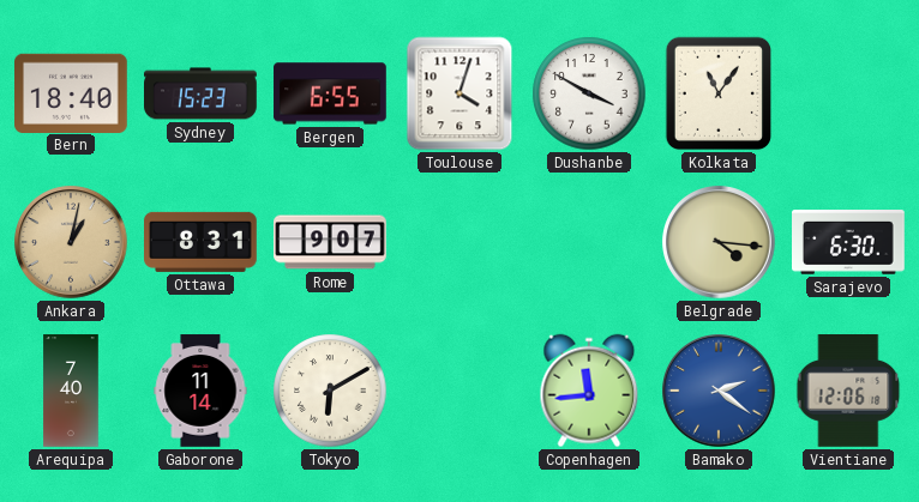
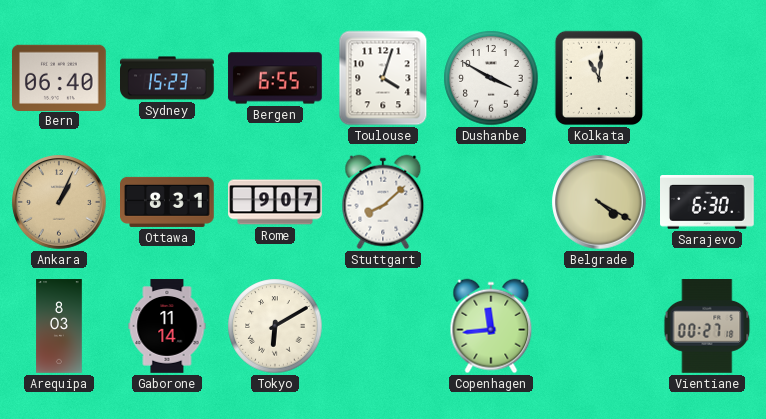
Bern: 18:40 -> 06:40
Kolkata: 11:06 -> 11:01
Ankara: 1:02 -> 1:04
Stuttgart: none -> 8:08
Belgrade: 4:16 -> 4:20
Arequipa: 7:40 -> 8:03
Bamako: 2:21 -> none
Vientiane: 12:06 -> 00:27
